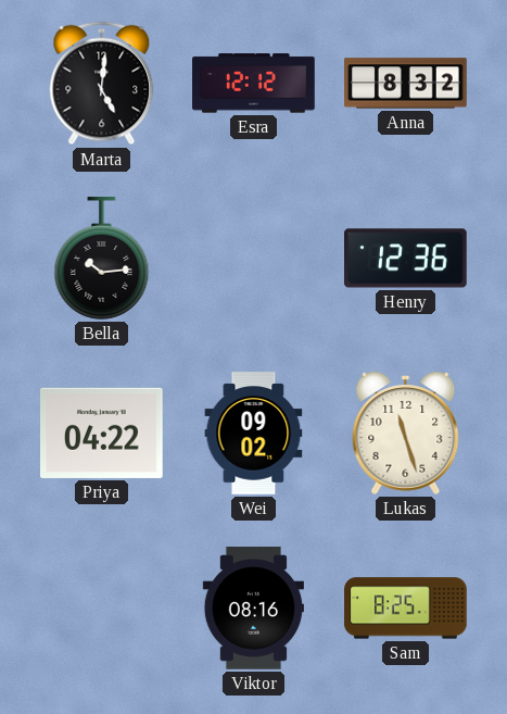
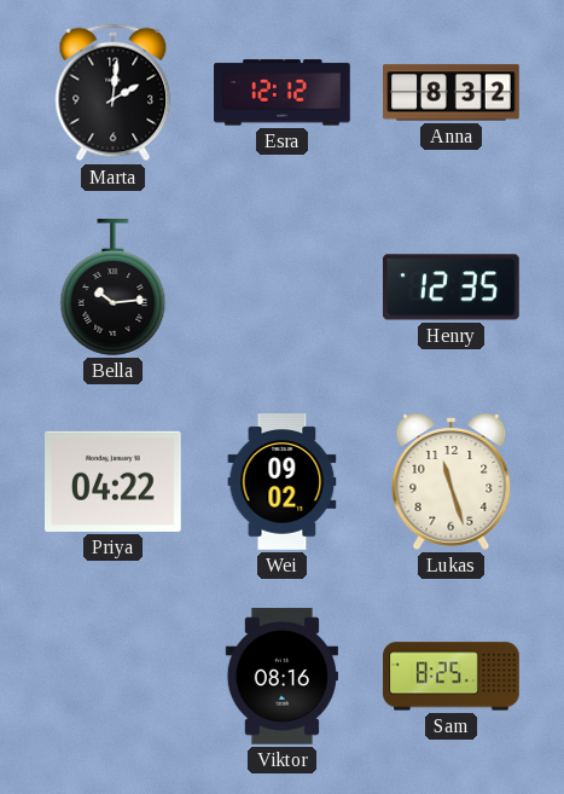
Marta: 5:01 -> 2:01
Henry: 12:36 -> 12:35
